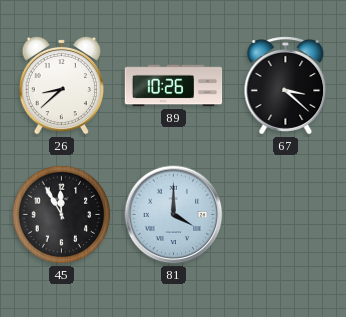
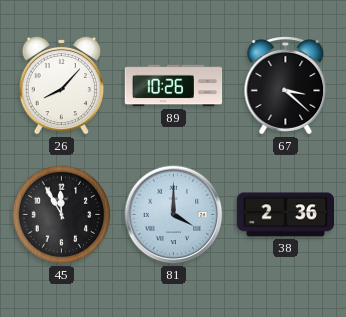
26: 8:38 -> 8:07
38: none -> 2:36
